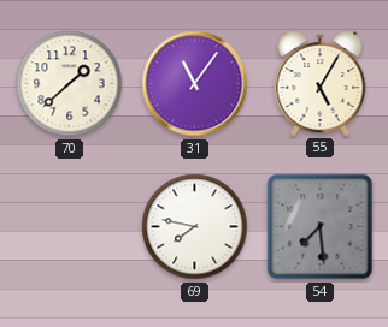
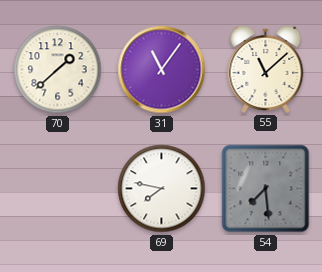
55: 5:05 -> 11:08
